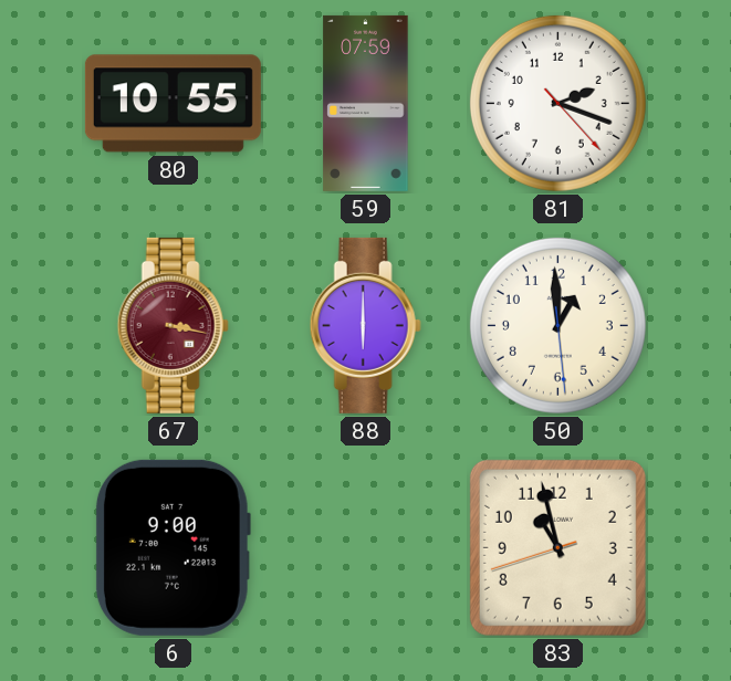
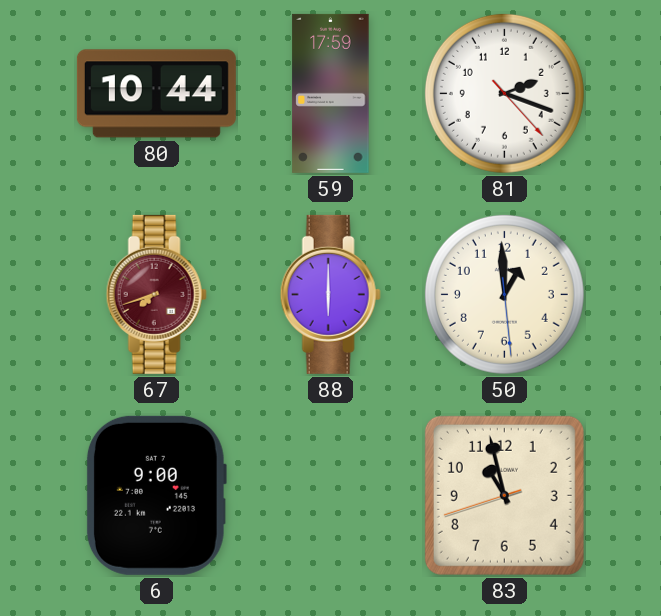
80: 10:55 -> 10:44
59: 07:59 -> 17:59
67: 3:17 -> 7:42
